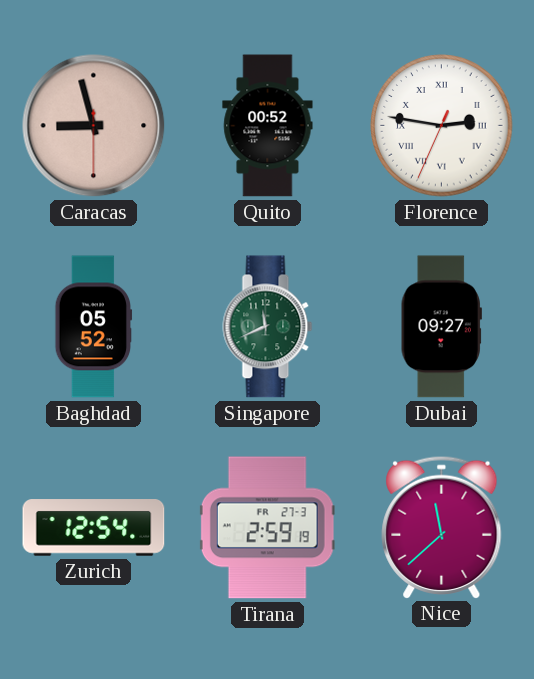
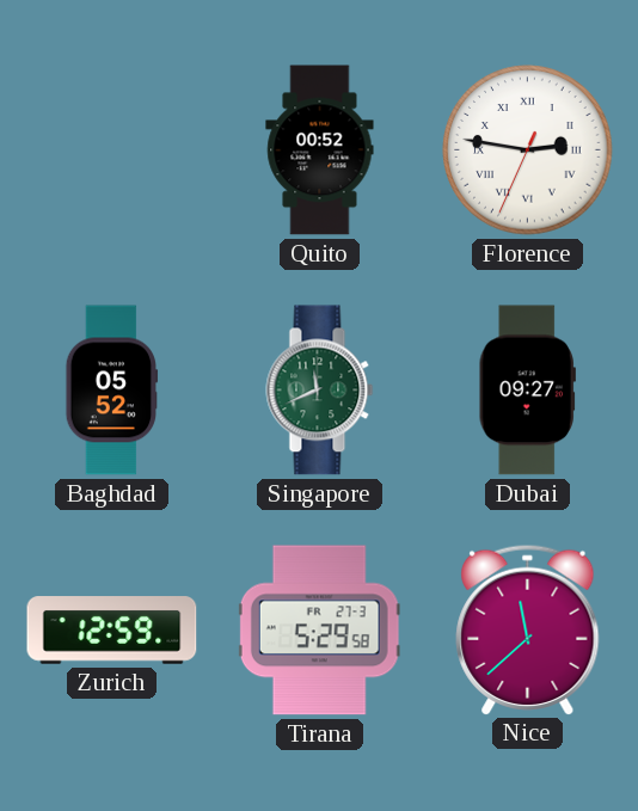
Caracas: 8:57 -> none
Zurich: 12:54 -> 12:59
Tirana: 2:59 -> 5:29
